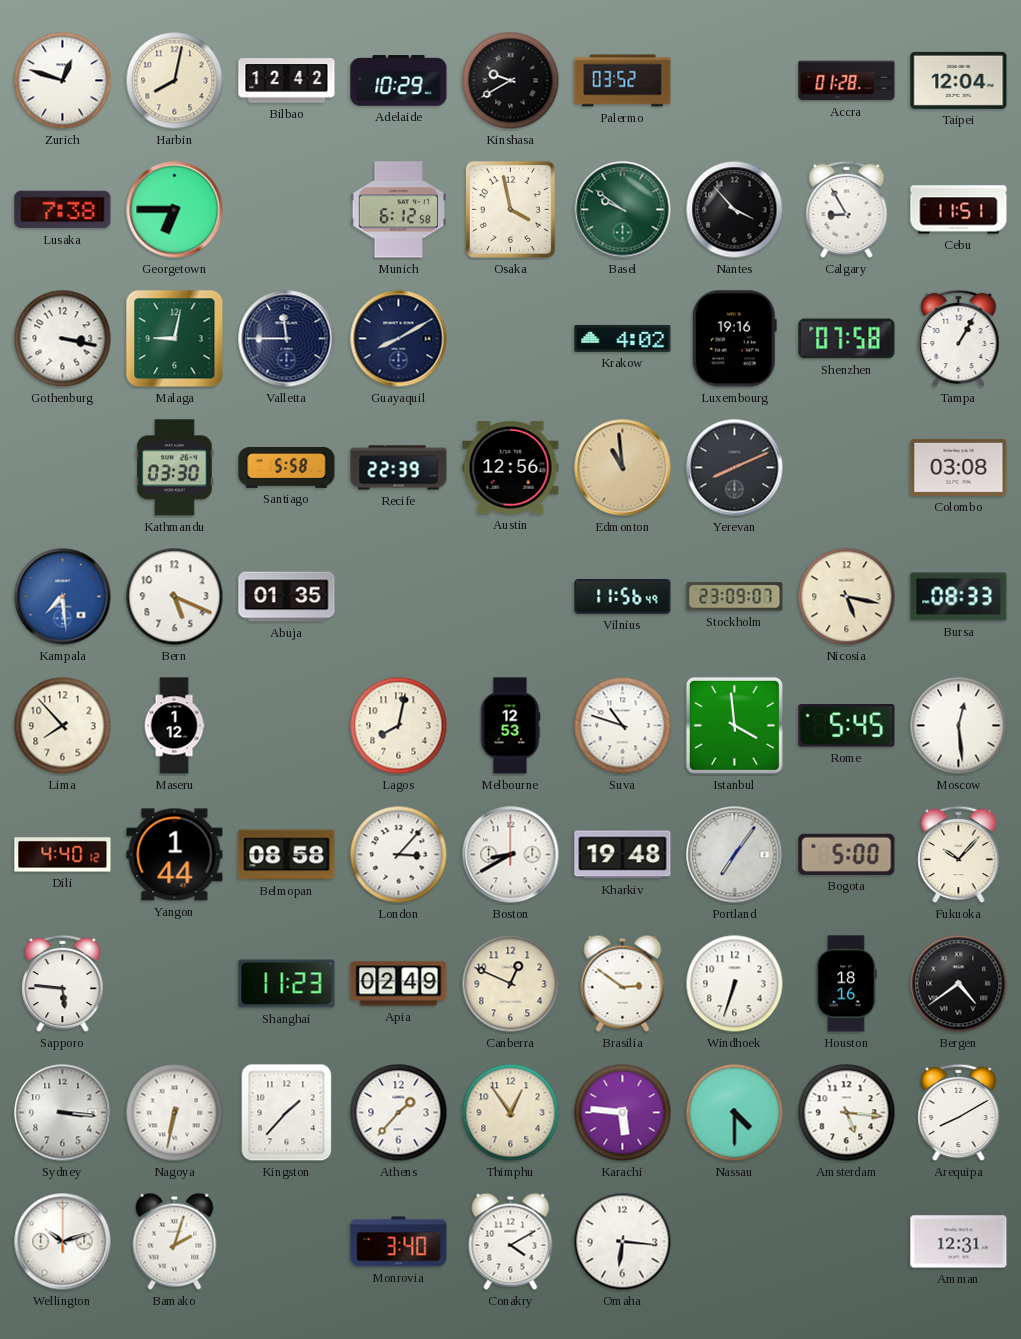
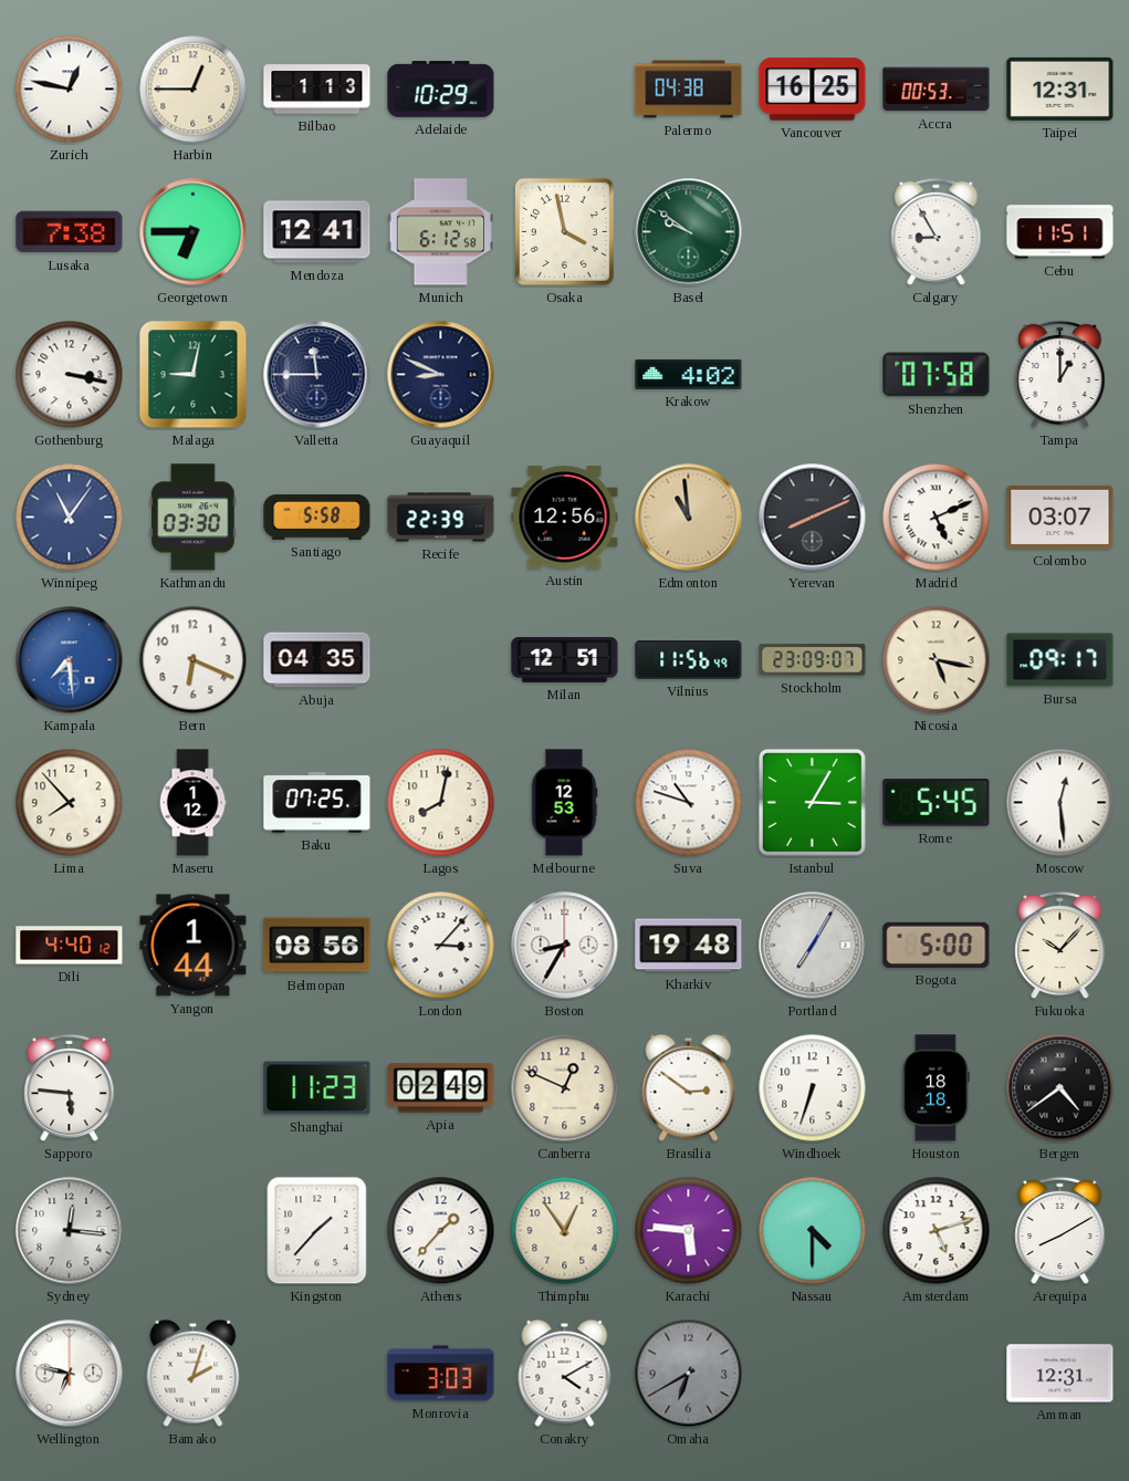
Zurich: 12:48 -> 12:47
Harbin: 8:02 -> 12:45
Bilbao: 12:42 -> 1:13
Kinshasa: 9:40 -> none
Palermo: 03:52 -> 04:38
Vancouver: none -> 16:25
Accra: 01:28 -> 00:53
Taipei: 12:04 -> 12:31
Mendoza: none -> 12:41
Nantes: 3:53 -> none
Guayaquil: 8:10 -> 8:49
Luxembourg: 19:16 -> none
Tampa: 1:05 -> 1:00
Winnipeg: none -> 11:06
Madrid: none -> 5:11
Colombo: 03:08 -> 03:07
Bern: 5:19 -> 6:19
Abuja: 01:35 -> 04:35
Milan: none -> 12:51
Bursa: 08:33 -> 09:17
Baku: none -> 07:25
Istanbul: 3:59 -> 3:05
Belmopan: 08:58 -> 08:56
Boston: 8:40 -> 8:35
Portland: 7:06 -> 7:05
Houston: 18:16 -> 18:18
Sydney: 3:16 -> 12:16
Nagoya: 6:32 -> none
Amsterdam: 5:16 -> 5:12
Wellington: 10:12 -> 6:47
Monrovia: 3:40 -> 3:03
Omaha: 6:16 -> 6:40
Omaha dial: white -> grey
